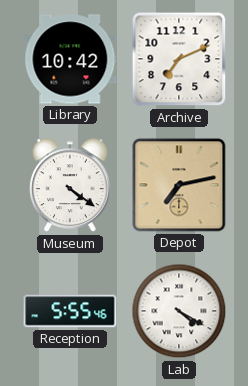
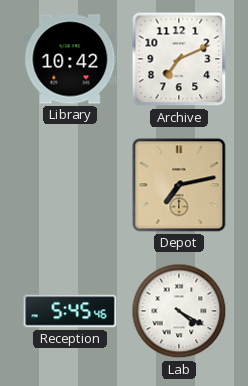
Museum: 4:21 -> none
Reception: 5:55 -> 5:45
